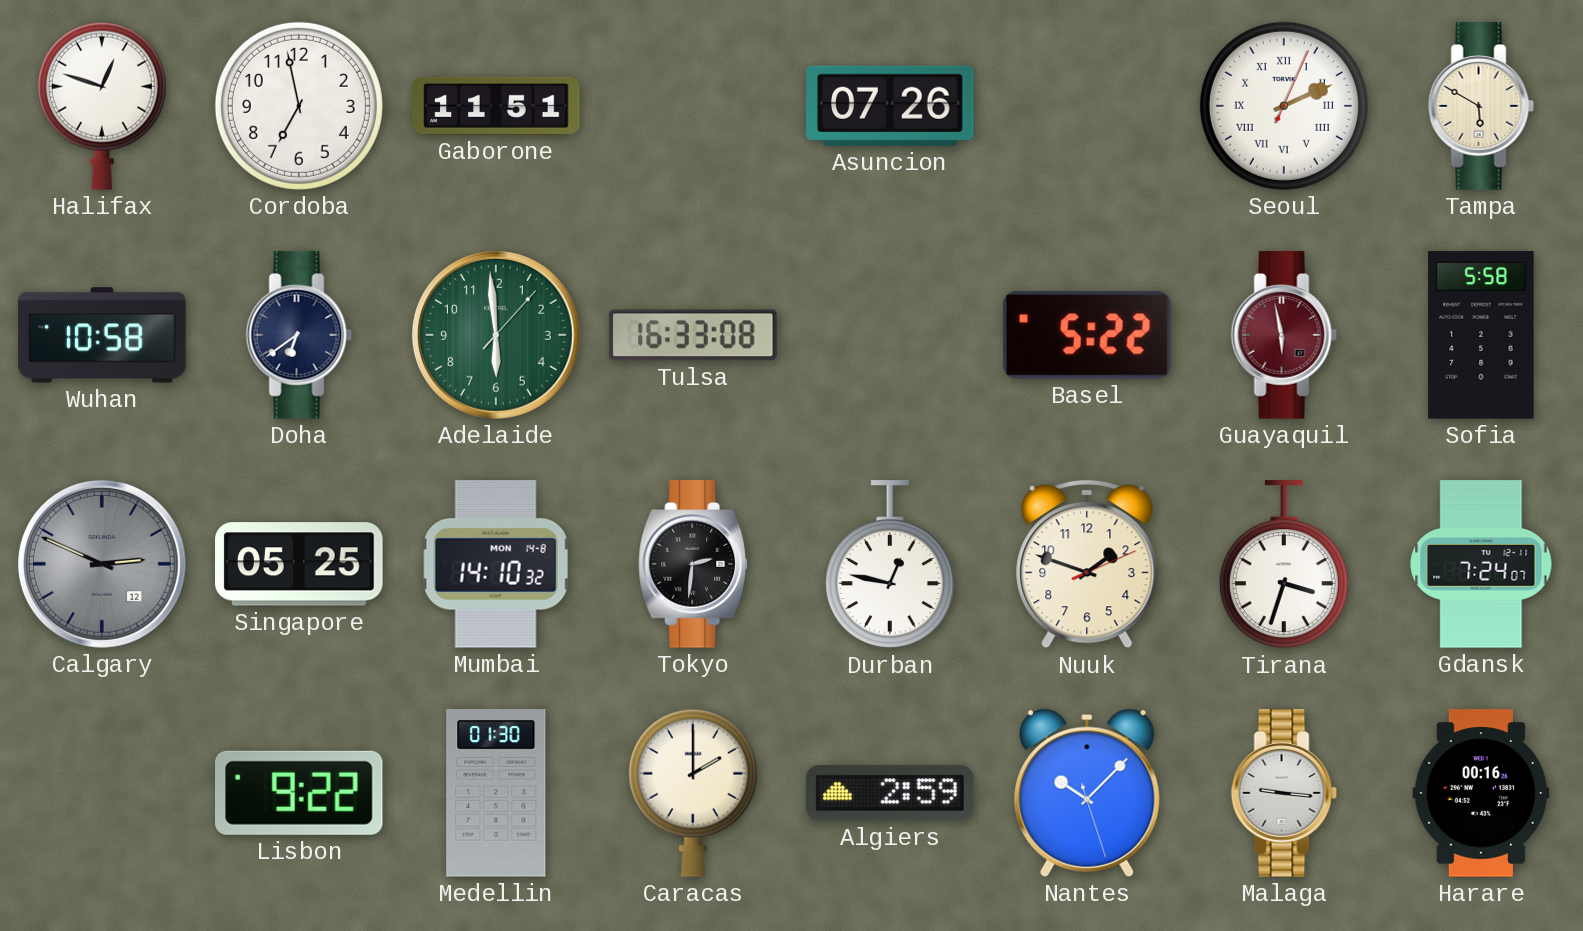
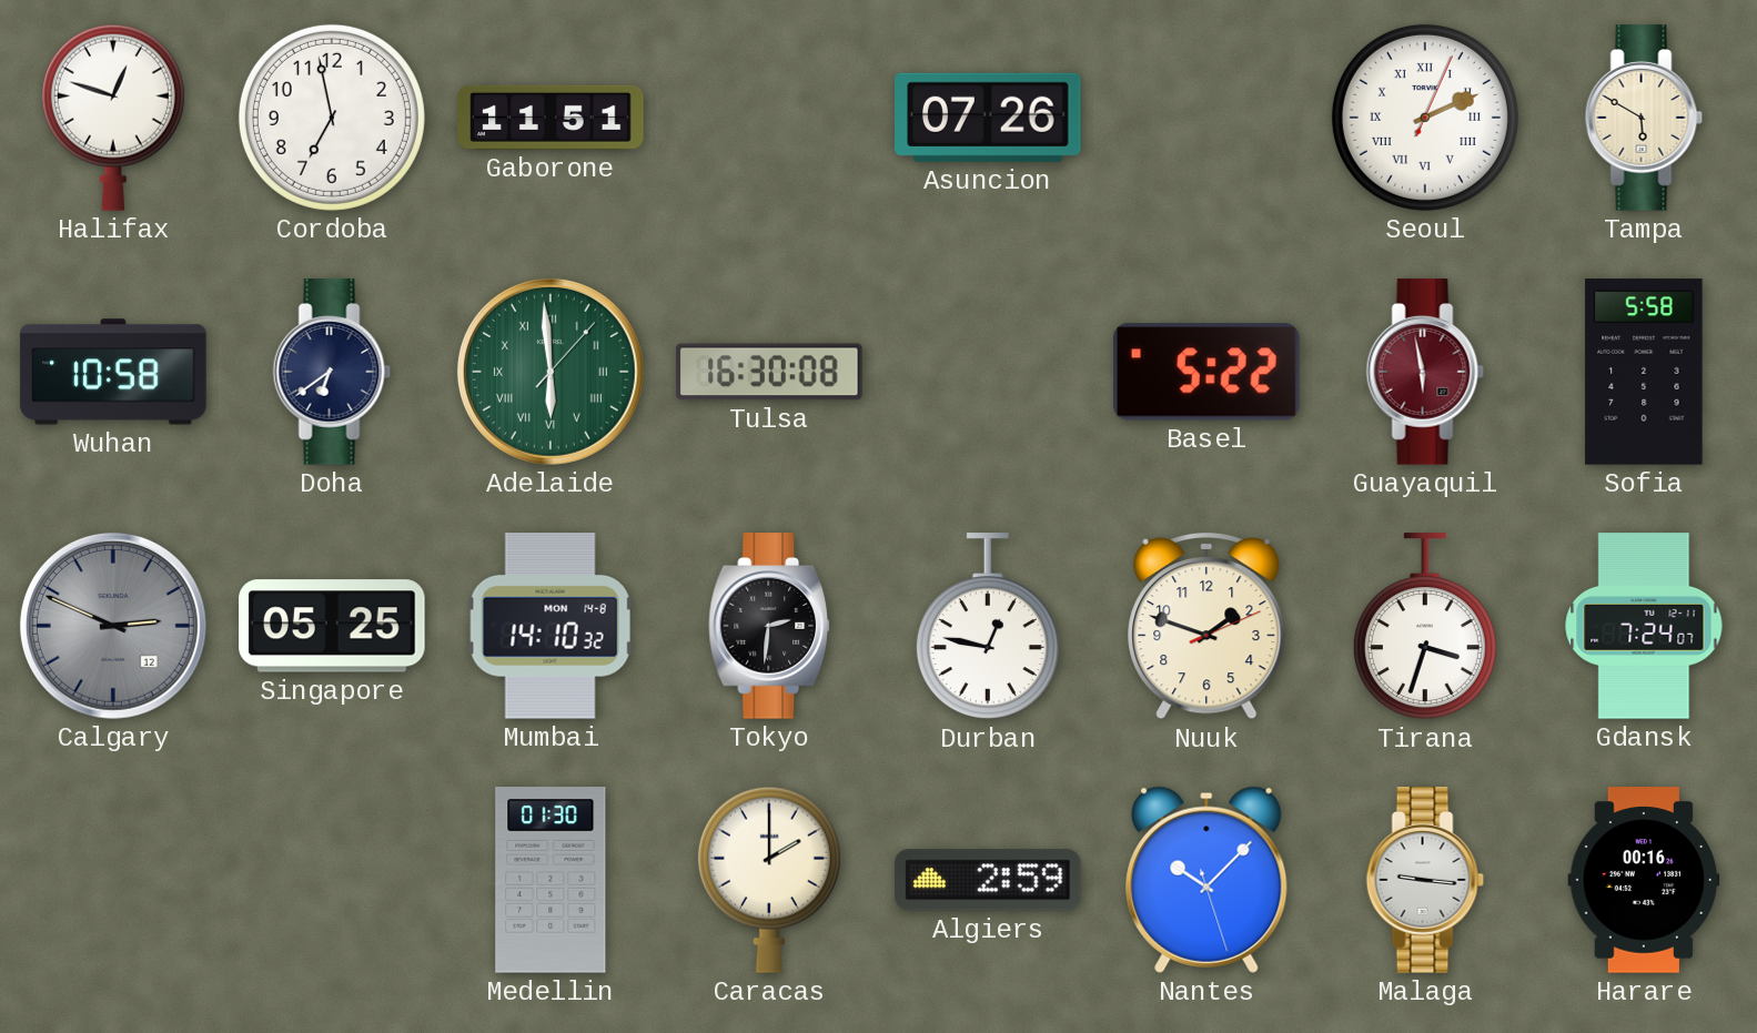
Adelaide numerals: Arabic -> Roman
Tulsa: 16:33 -> 16:30
Lisbon: 9:22 -> none
